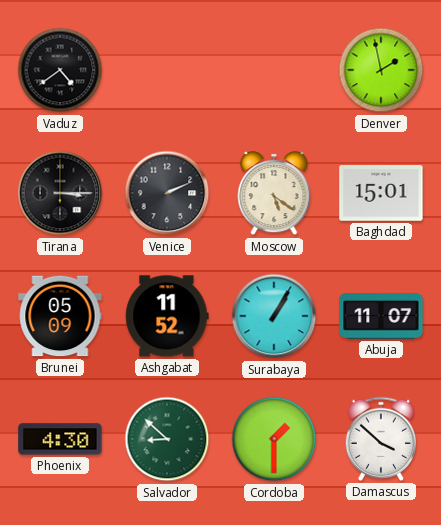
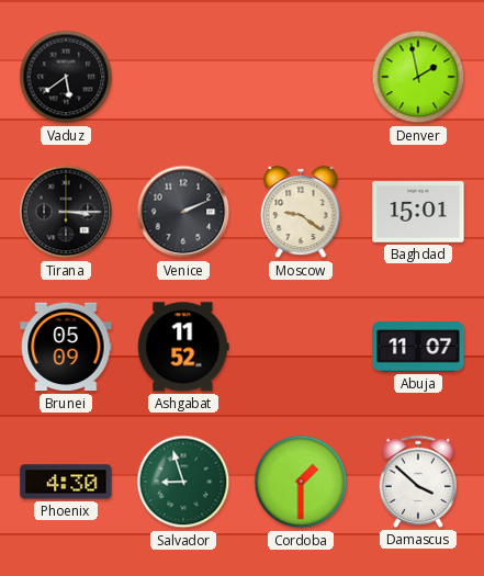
Vaduz: 4:39 -> 5:39
Moscow: 5:21 -> 9:21
Surabaya: 1:05 -> none
Salvador: 8:52 -> 8:57
